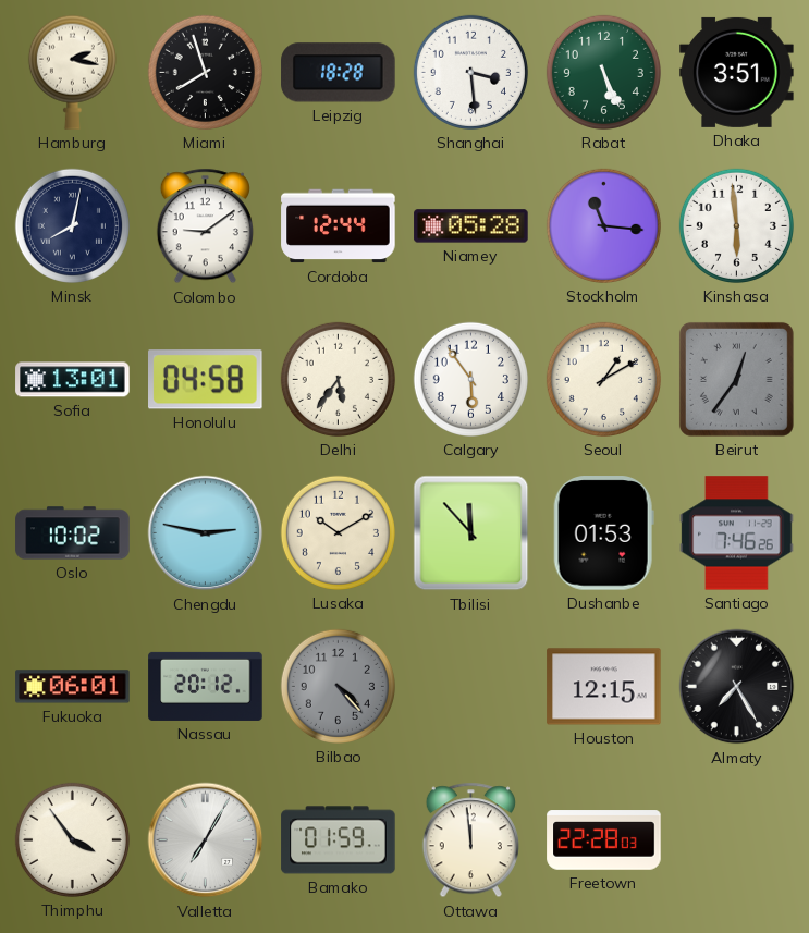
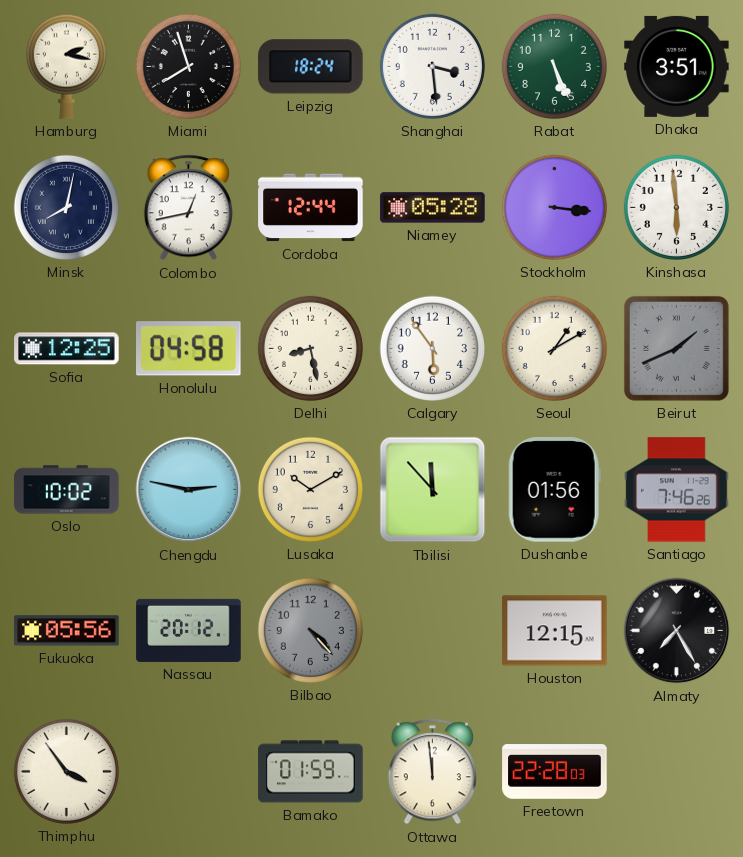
Leipzig: 18:28 -> 18:24
Colombo: 9:09 -> 12:43
Stockholm: 11:16 -> 3:16
Sofia: 13:01 -> 12:25
Delhi: 5:36 -> 8:28
Beirut: 12:36 -> 1:41
Dushanbe: 01:53 -> 01:56
Fukuoka: 06:01 -> 05:56
Valletta: 7:05 -> none
